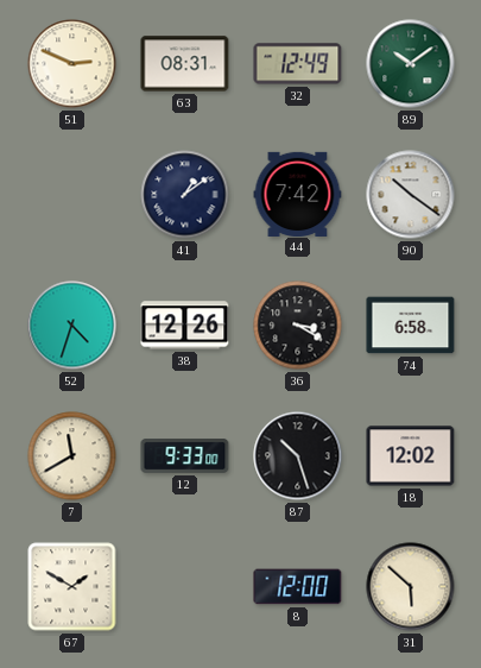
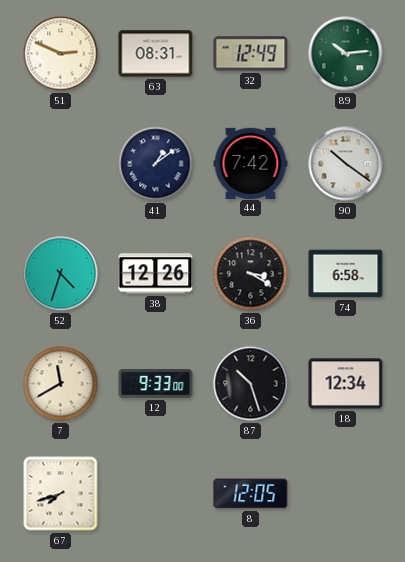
89: 10:09 -> 10:14
18: 12:02 -> 12:34
67: 1:50 -> 7:42
8: 12:00 -> 12:05
31: 5:52 -> none
